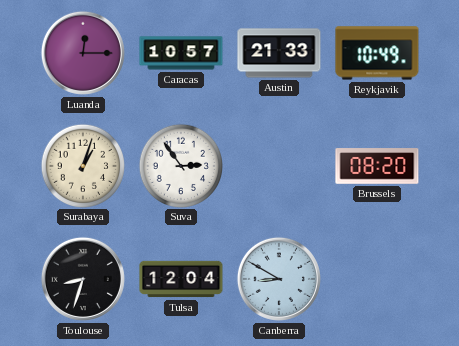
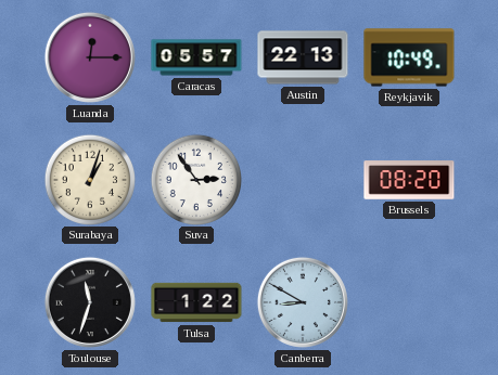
Caracas: 10:57 -> 05:57
Austin: 21:33 -> 22:13
Toulouse: 8:33 -> 11:33
Tulsa: 12:04 -> 1:22
